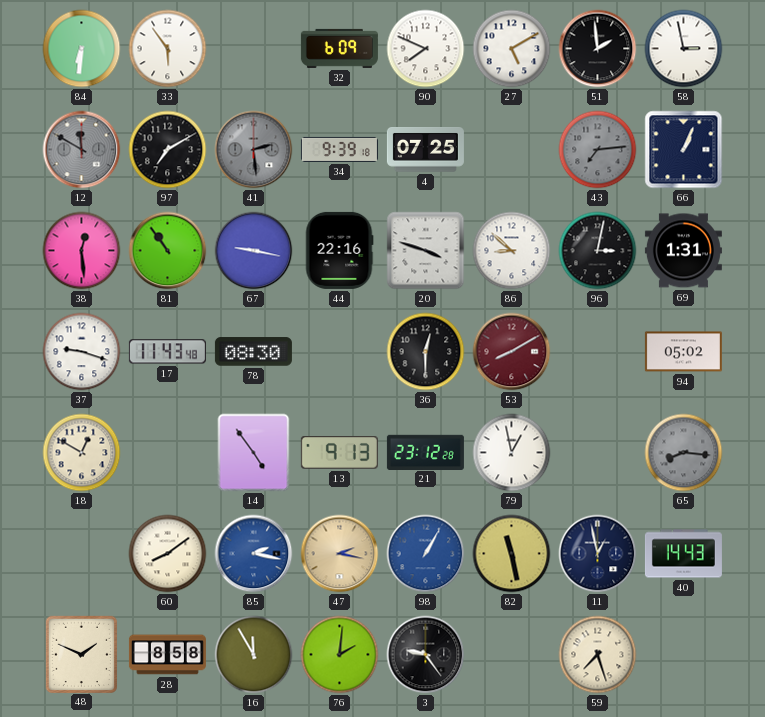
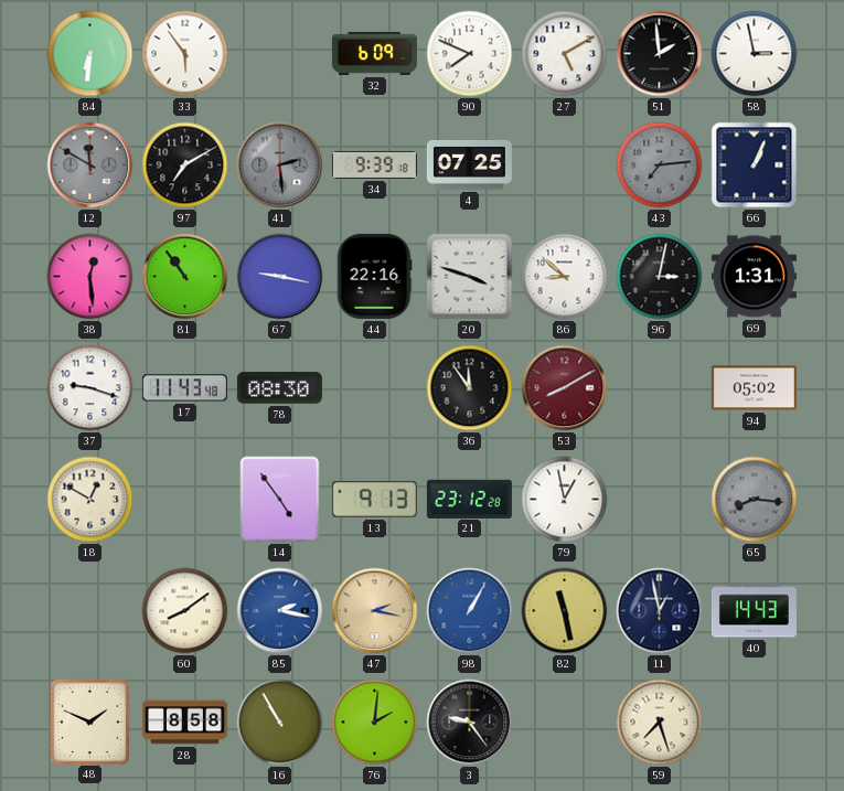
36: 12:30 -> 11:54
16: 11:55 -> 10:55
